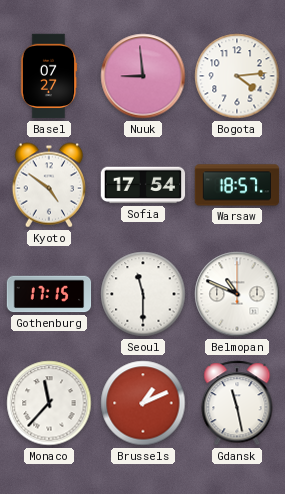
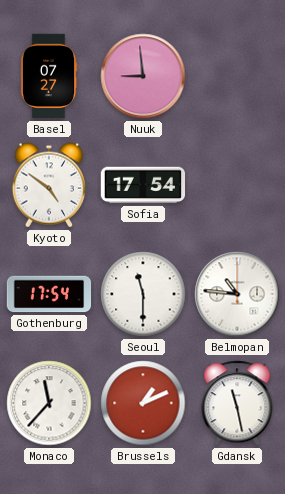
Bogota: 4:14 -> none
Warsaw: 18:57 -> none
Gothenburg: 17:15 -> 17:54
Belmopan: 10:49 -> 10:46
